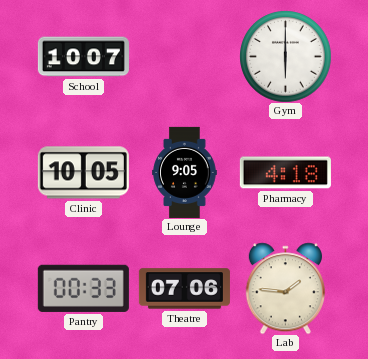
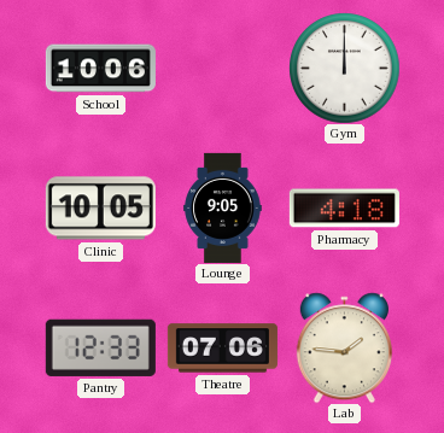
School: 10:07 -> 10:06
Gym: 6:00 -> 12:00
Pantry: 00:33 -> 12:33
